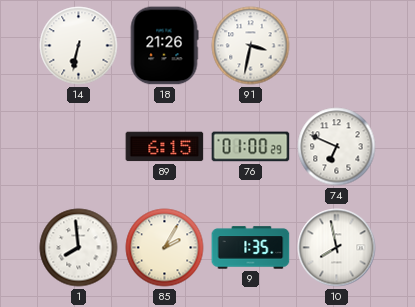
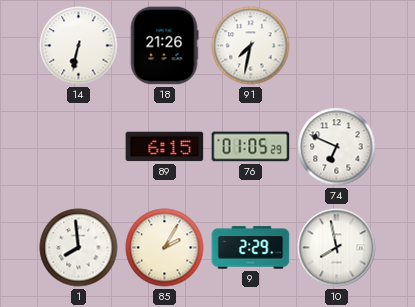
91: 3:32 -> 7:32
76: 01:00 -> 01:05
9: 1:35 -> 2:29
